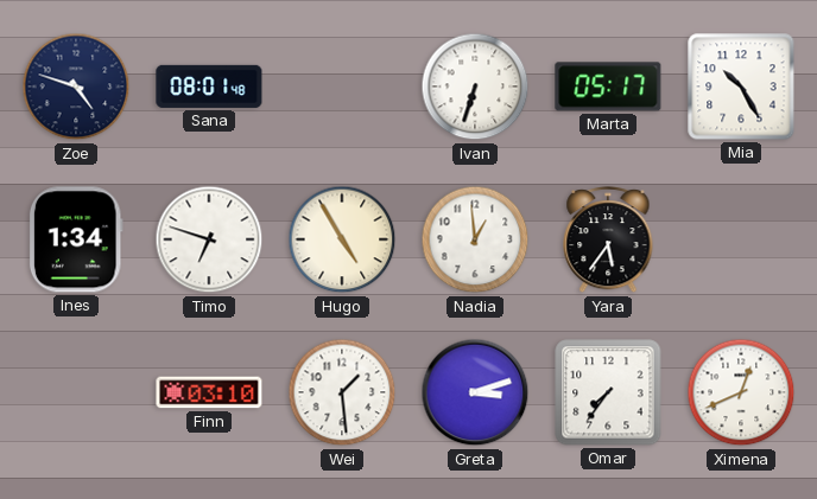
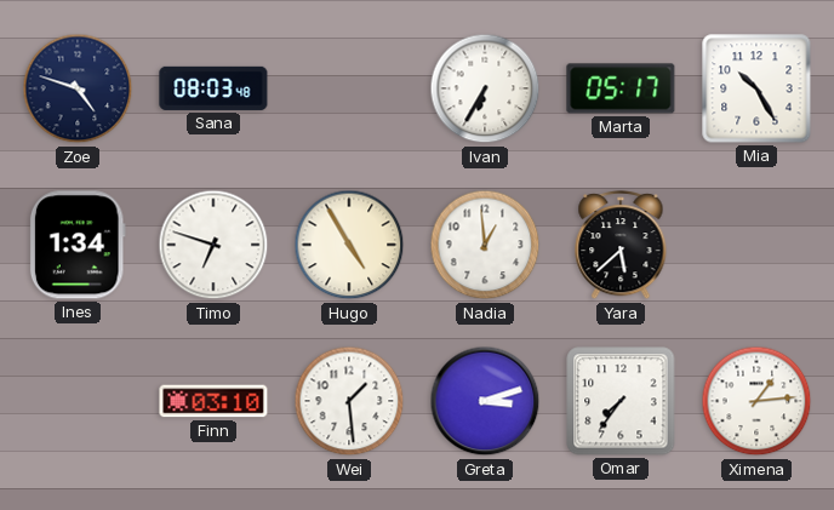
Sana: 08:01 -> 08:03
Ivan: 6:33 -> 6:35
Yara: 5:36 -> 5:38
Ximena: 12:41 -> 1:14
